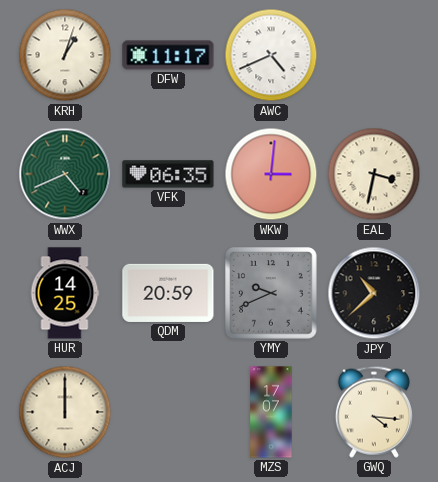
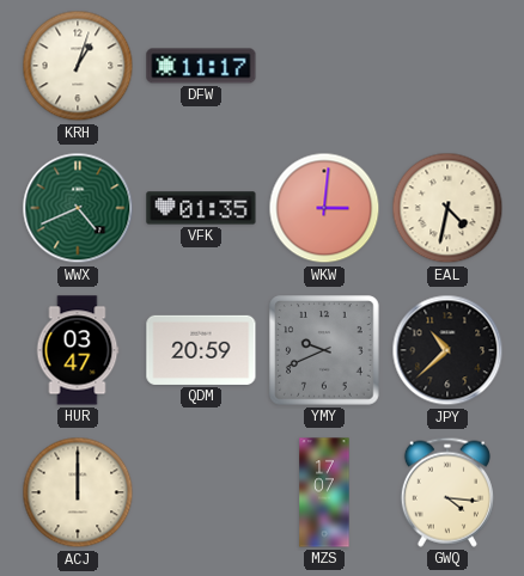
AWC: 4:41 -> none
VFK: 06:35 -> 01:35
EAL: 3:32 -> 4:32
HUR: 14:25 -> 03:47
